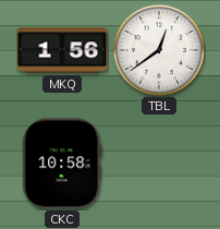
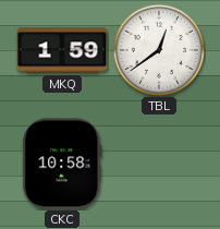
MKQ: 1:56 -> 1:59
